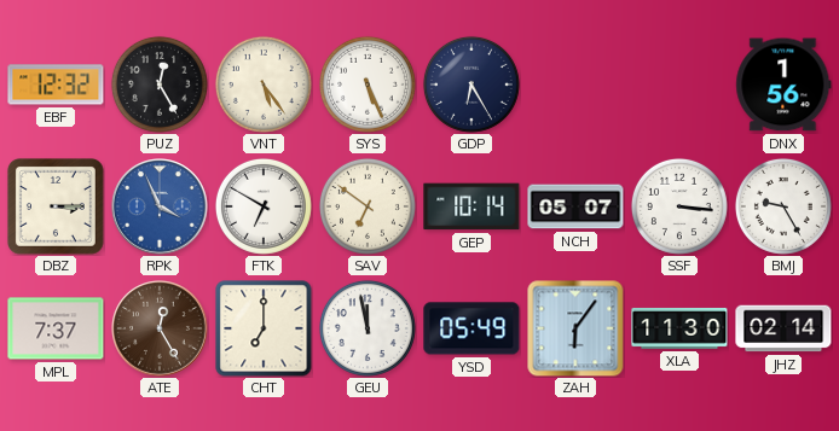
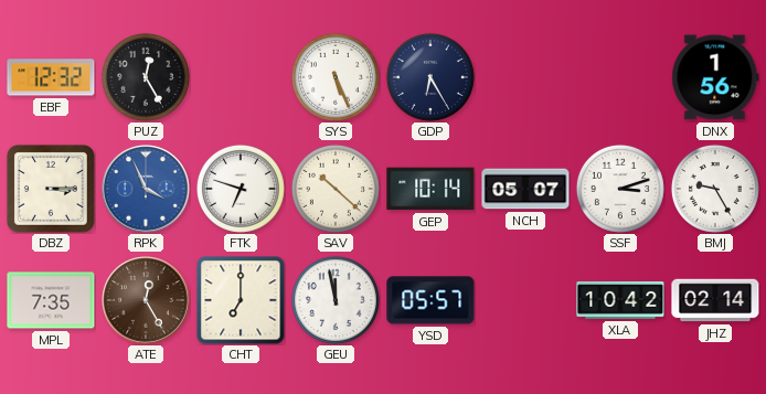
VNT: 5:24 -> none
FTK: 6:50 -> 6:48
SAV: 6:51 -> 10:22
SSF: 3:16 -> 3:12
MPL: 7:37 -> 7:35
YSD: 05:49 -> 05:57
ZAH: 6:06 -> none
XLA: 11:30 -> 10:42
